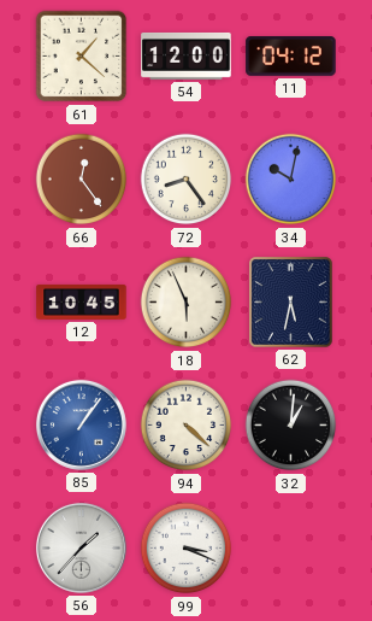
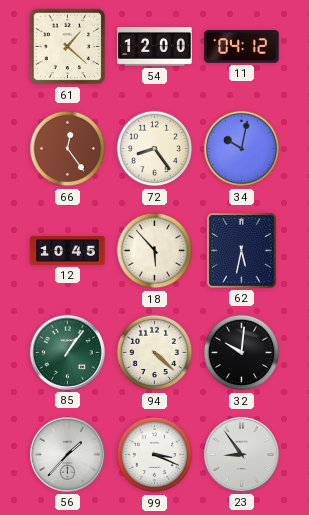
18: 5:56 -> 5:53
85 dial: blue -> green
32: 1:01 -> 10:01
23: none -> 8:54
